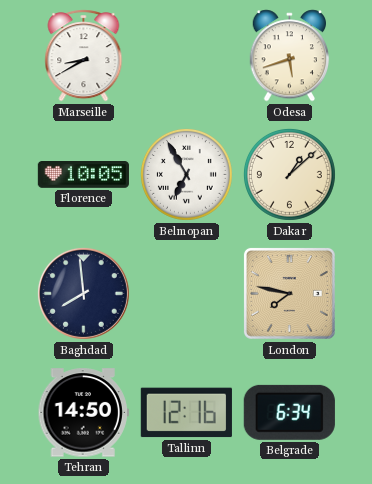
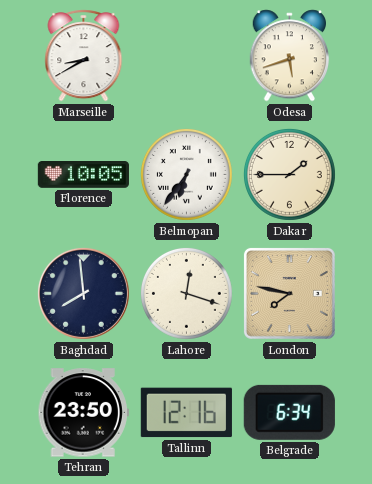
Belmopan: 6:55 -> 6:36
Dakar: 1:08 -> 1:45
Lahore: none -> 12:18
Tehran: 14:50 -> 23:50
